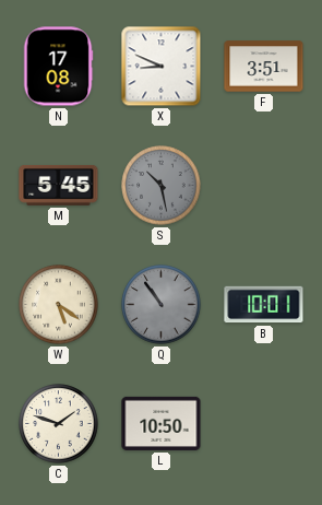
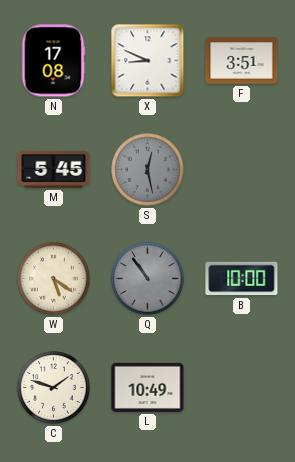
S: 10:28 -> 12:28
B: 10:01 -> 10:00
L: 10:50 -> 10:49
